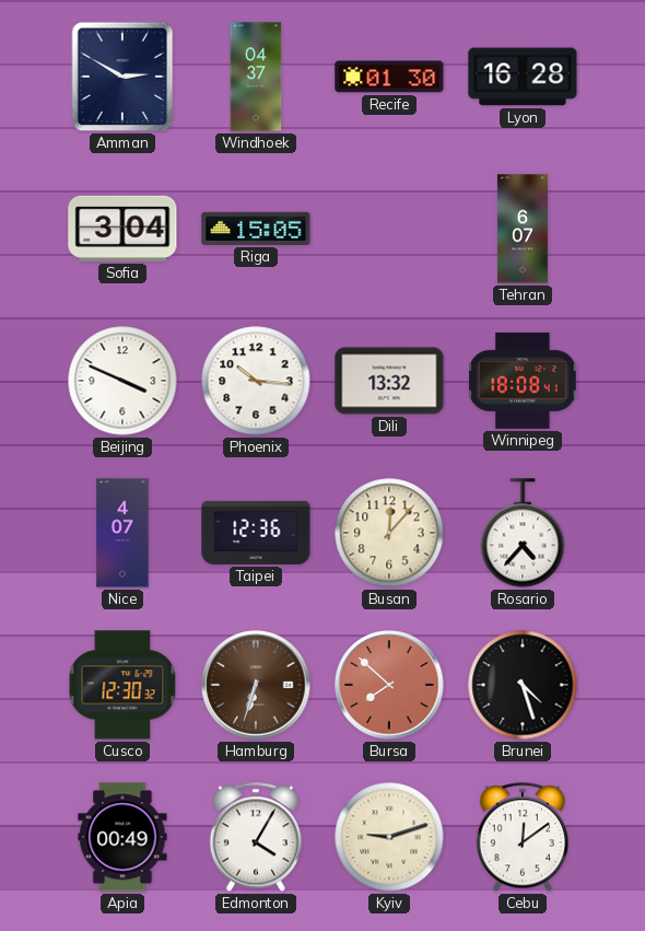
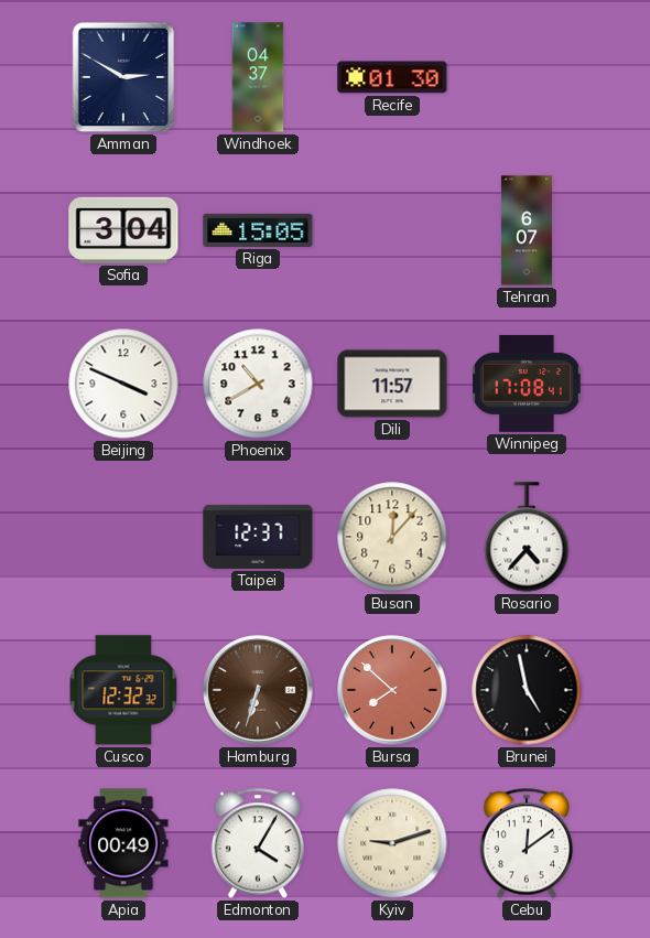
Lyon: 16:28 -> none
Phoenix: 10:16 -> 10:40
Dili: 13:32 -> 11:57
Winnipeg: 18:08 -> 17:08
Nice: 4:07 -> none
Taipei: 12:36 -> 12:37
Cusco: 12:30 -> 12:32
Brunei: 4:27 -> 4:58
